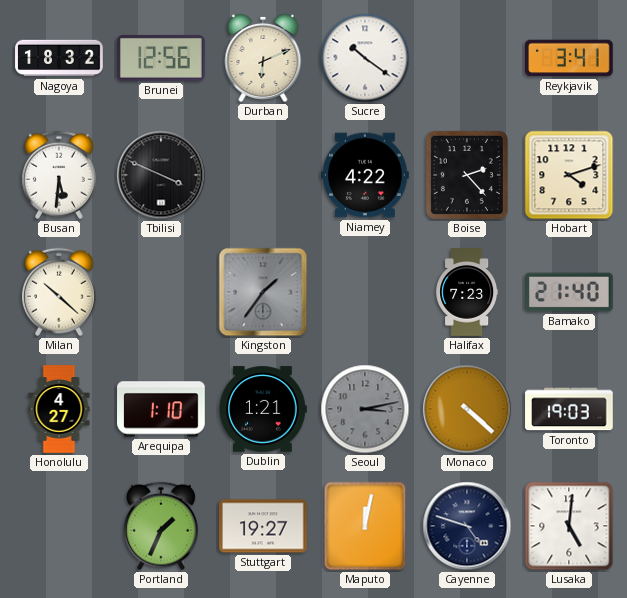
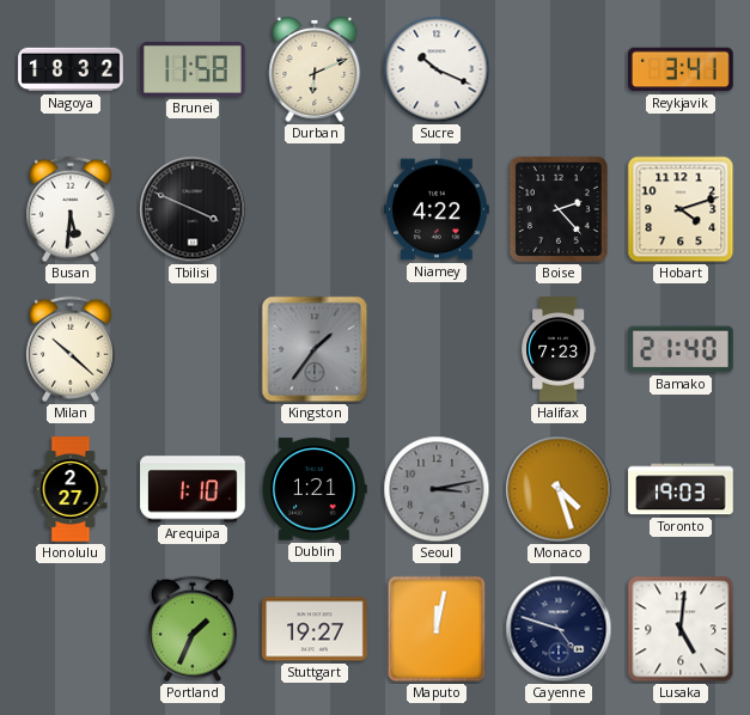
Brunei: 12:56 -> 11:58
Sucre: 10:21 -> 10:19
Honolulu: 4:27 -> 2:27
Monaco: 4:22 -> 4:27
